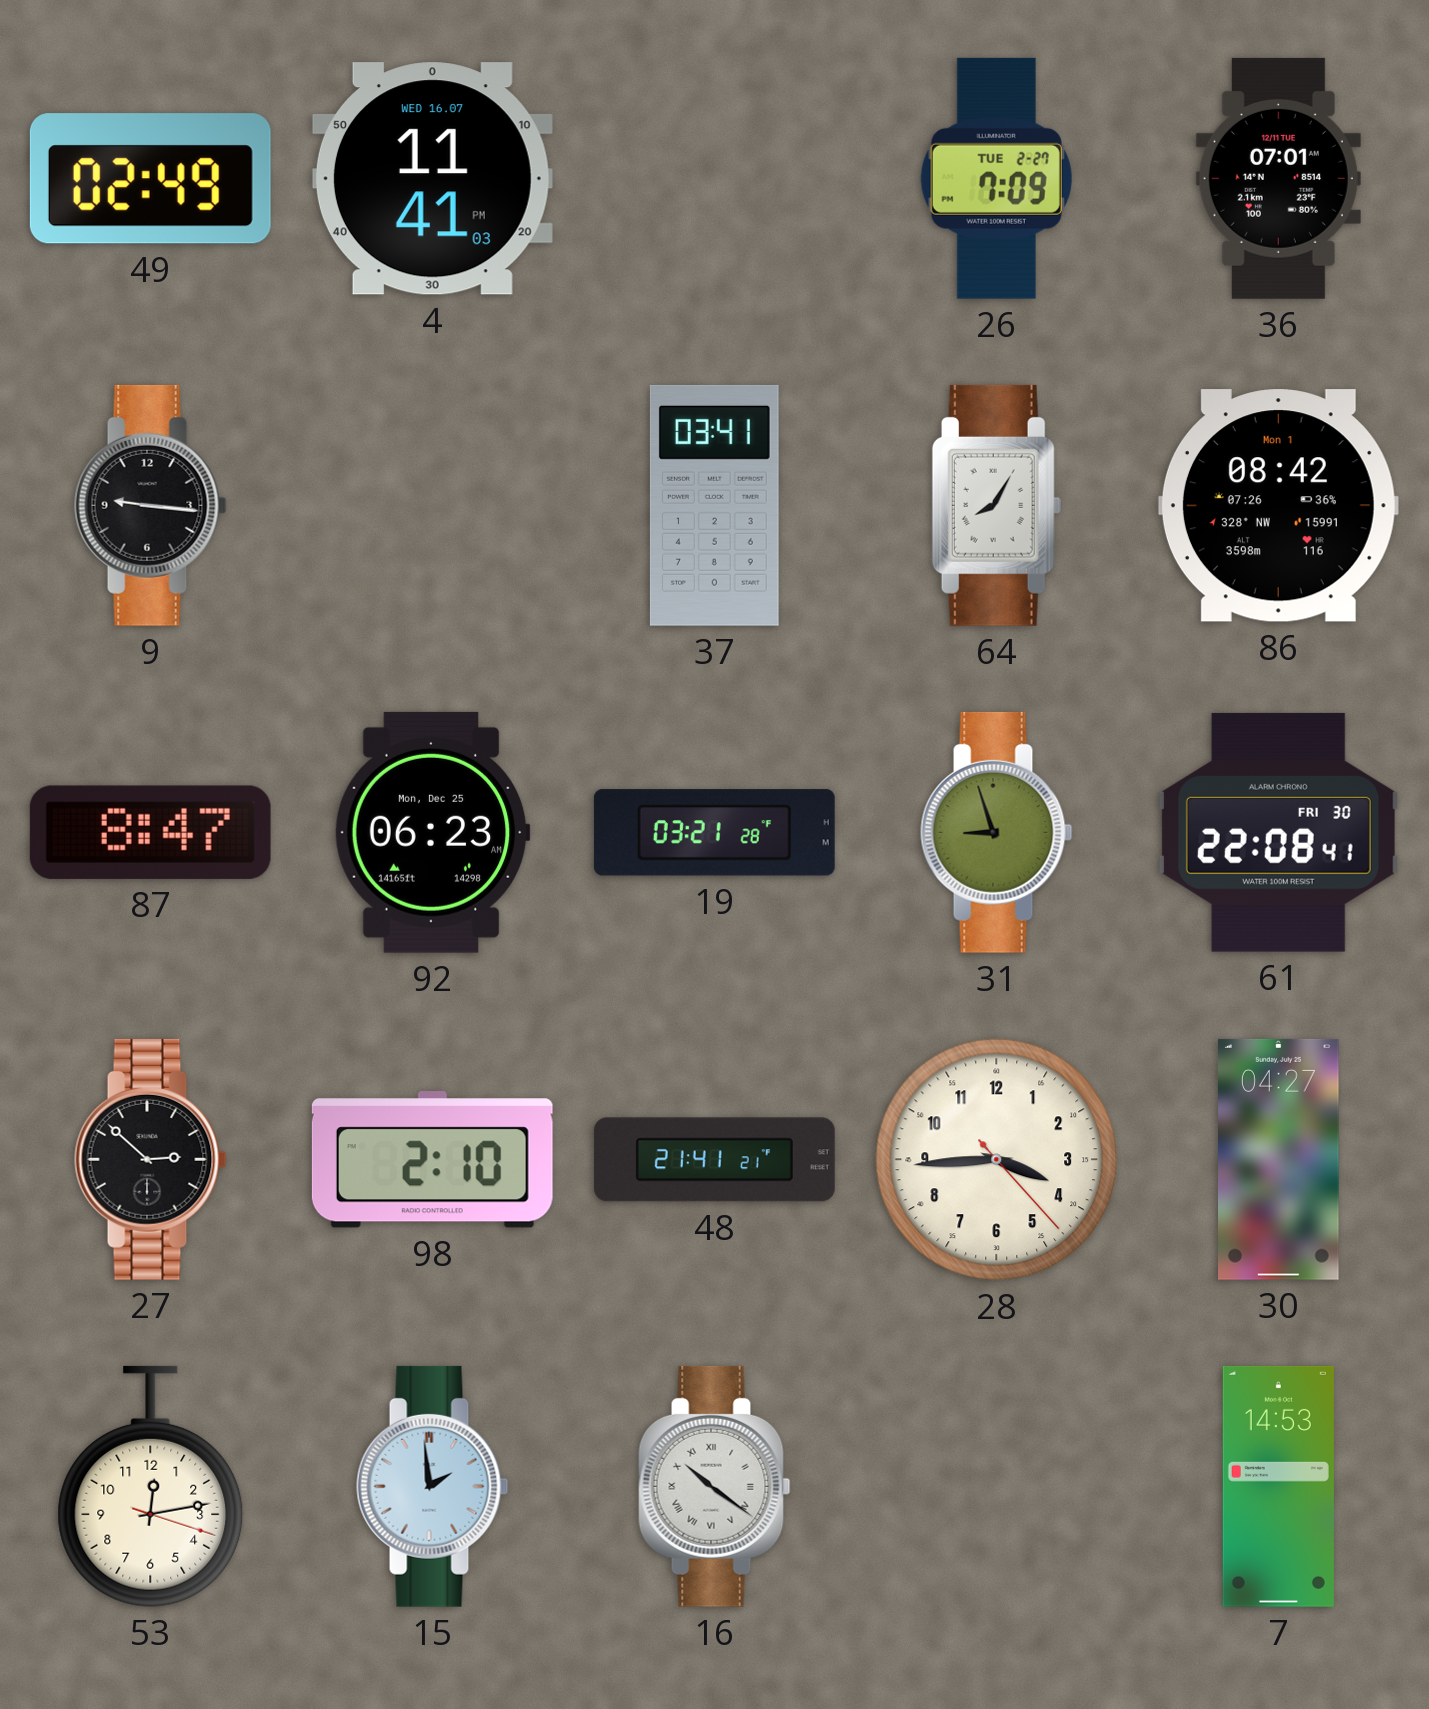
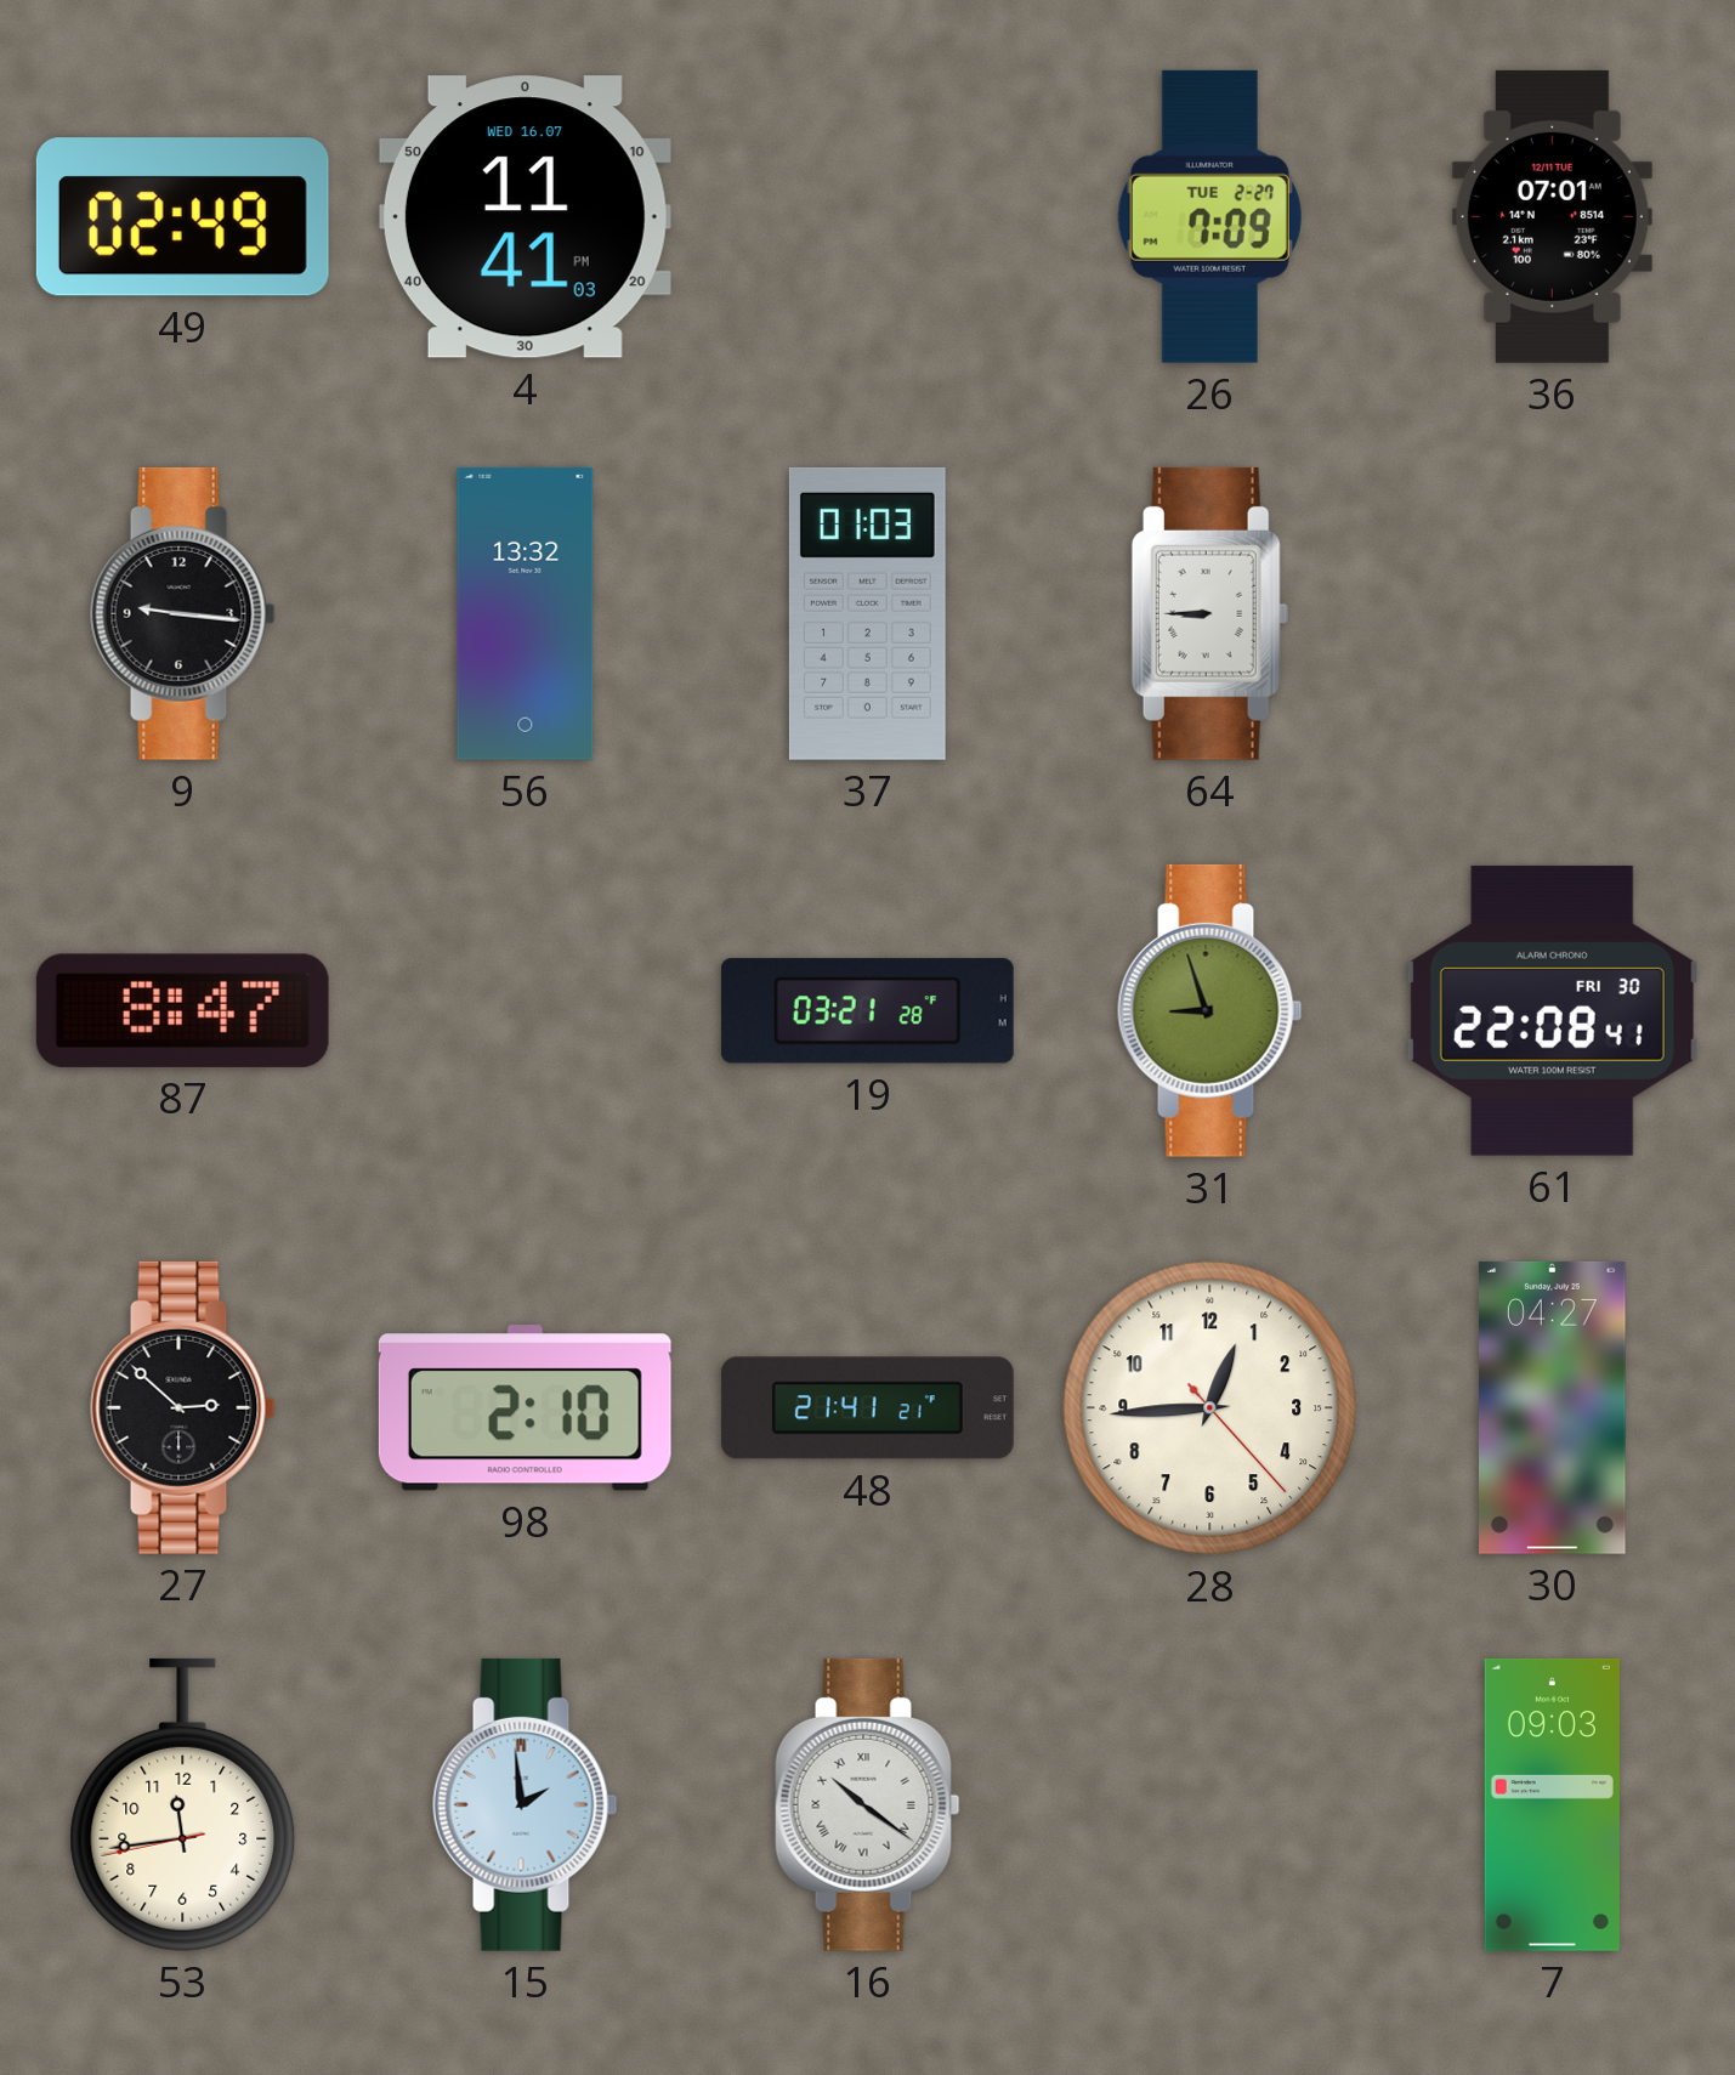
56: none -> 13:32
37: 03:41 -> 01:03
64: 8:05 -> 8:45
86: 08:42 -> none
92: 06:23 -> none
28: 3:44 -> 12:44
53: 12:13 -> 11:43
7: 14:53 -> 09:03
